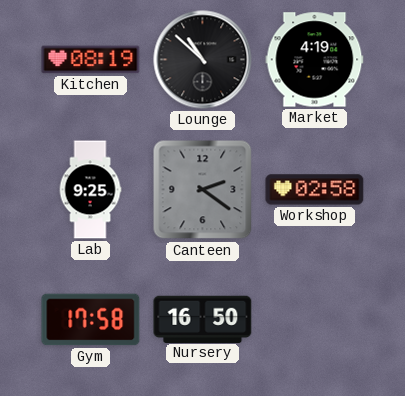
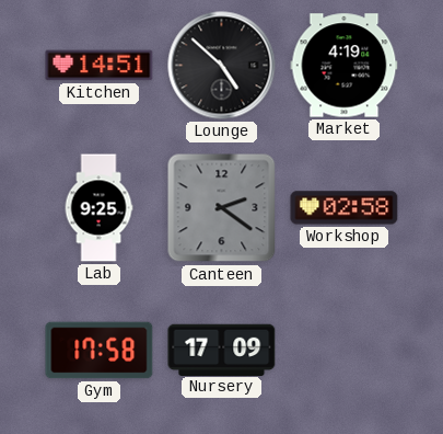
Kitchen: 08:19 -> 14:51
Lounge: 10:52 -> 4:52
Nursery: 16:50 -> 17:09
